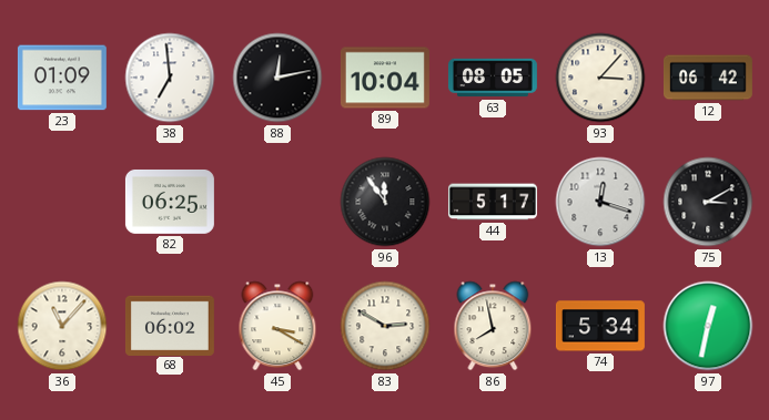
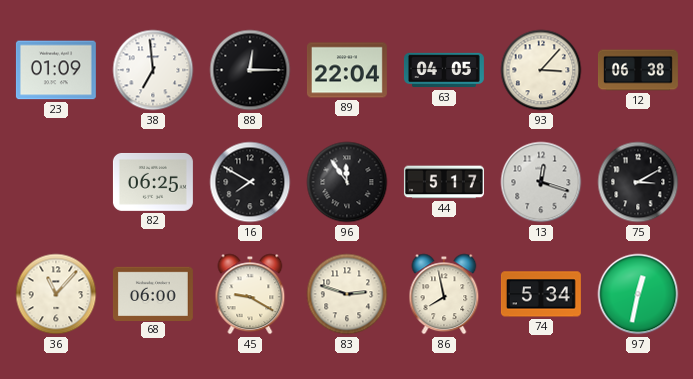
88: 12:13 -> 12:15
89: 10:04 -> 22:04
63: 08:05 -> 04:05
12: 06:42 -> 06:38
16: none -> 7:50
68: 06:02 -> 06:00
45: 3:20 -> 9:20
83: 2:50 -> 2:48
